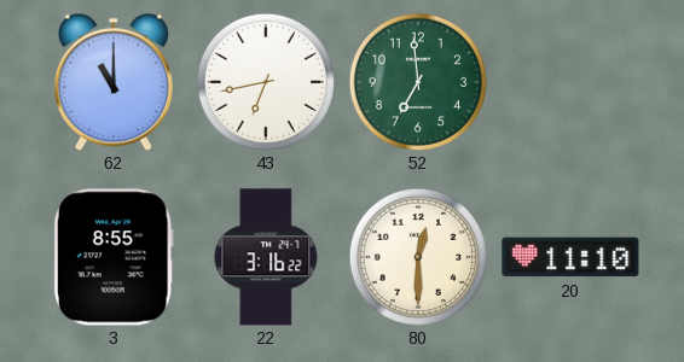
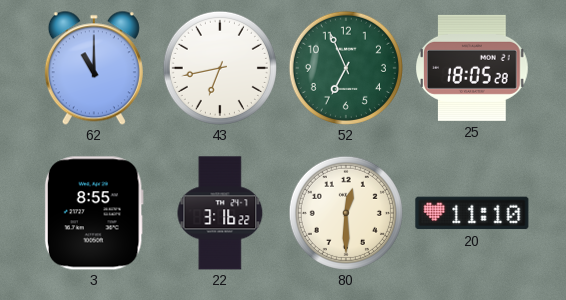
52: 6:59 -> 6:56
25: none -> 18:05
